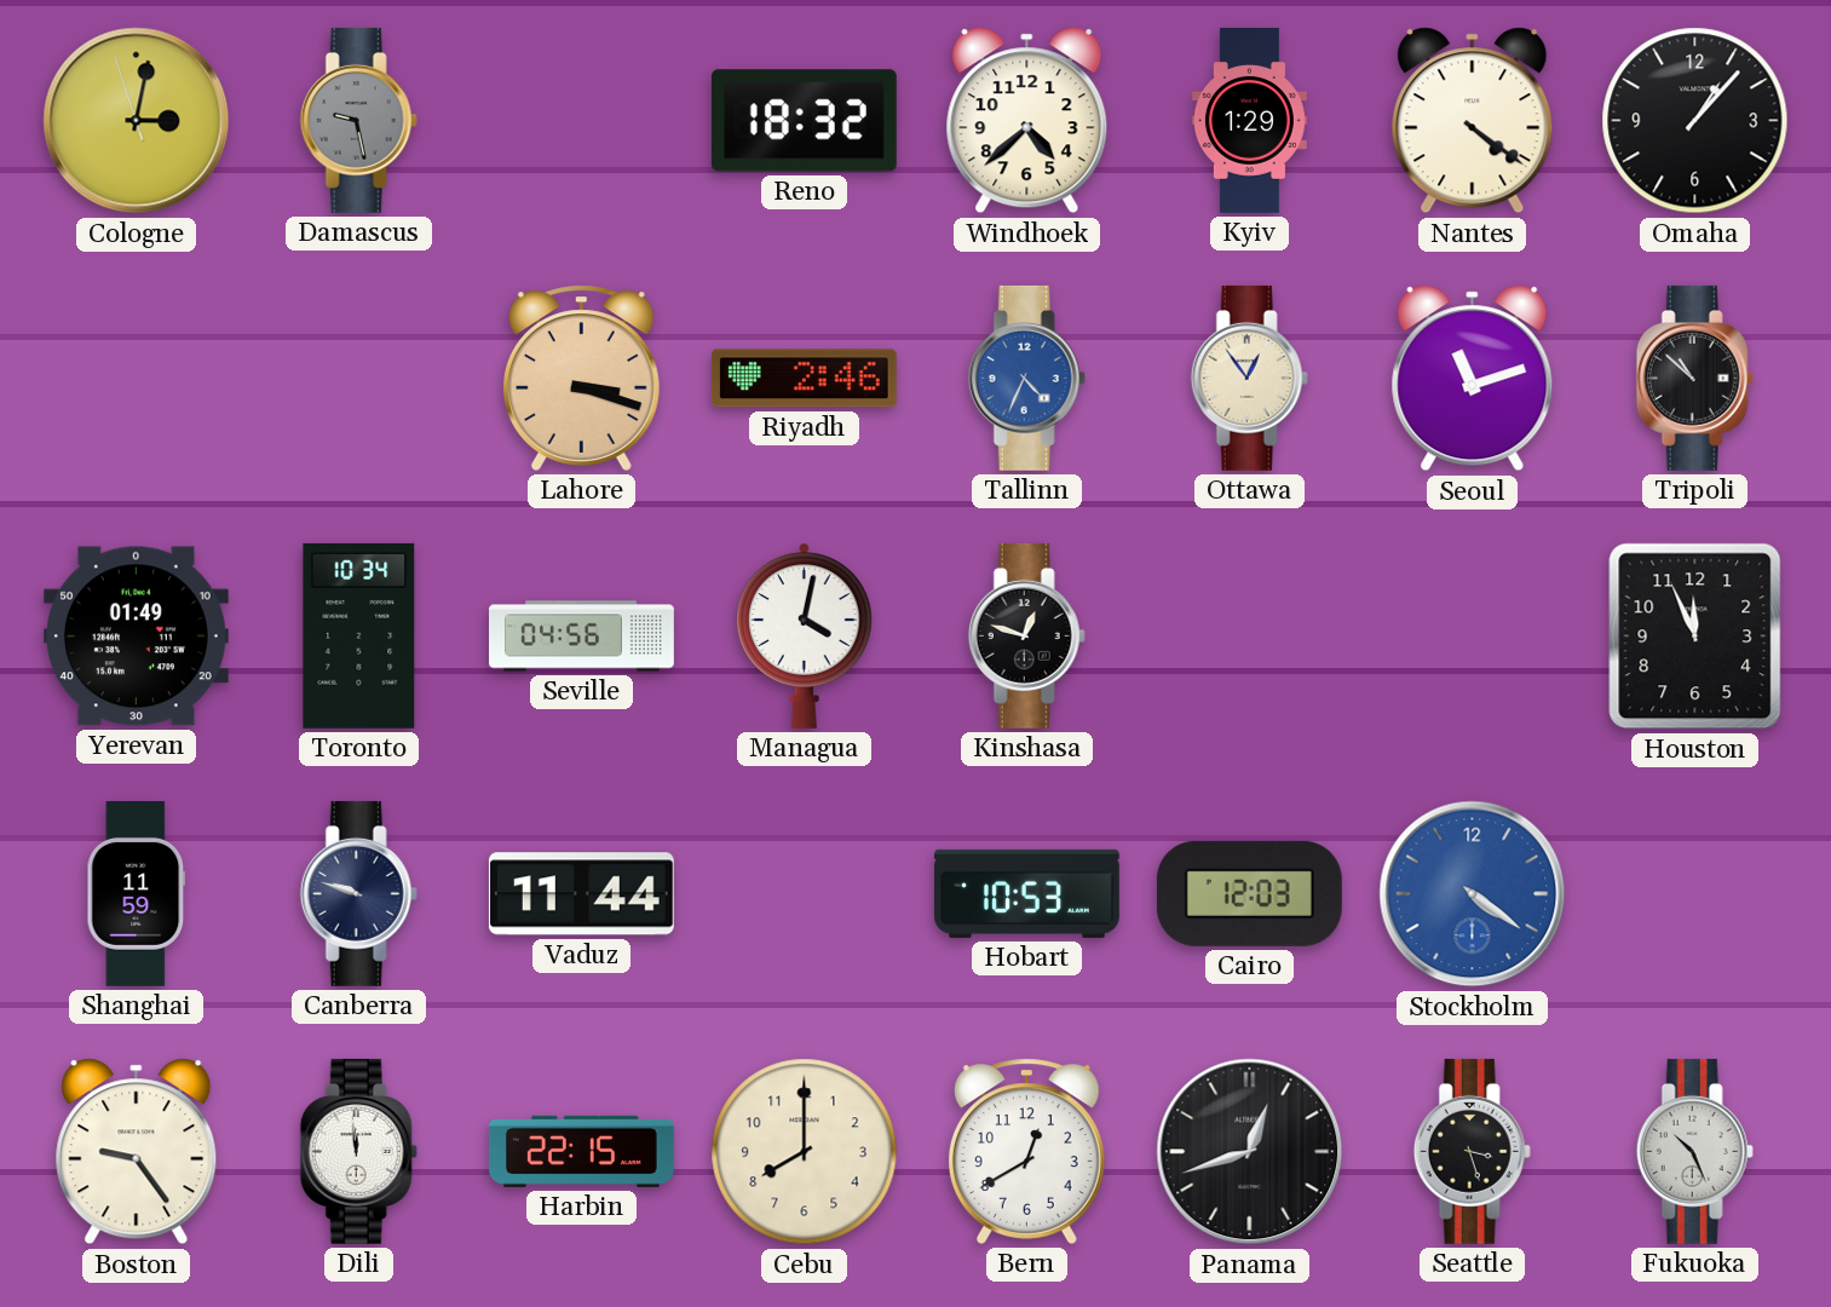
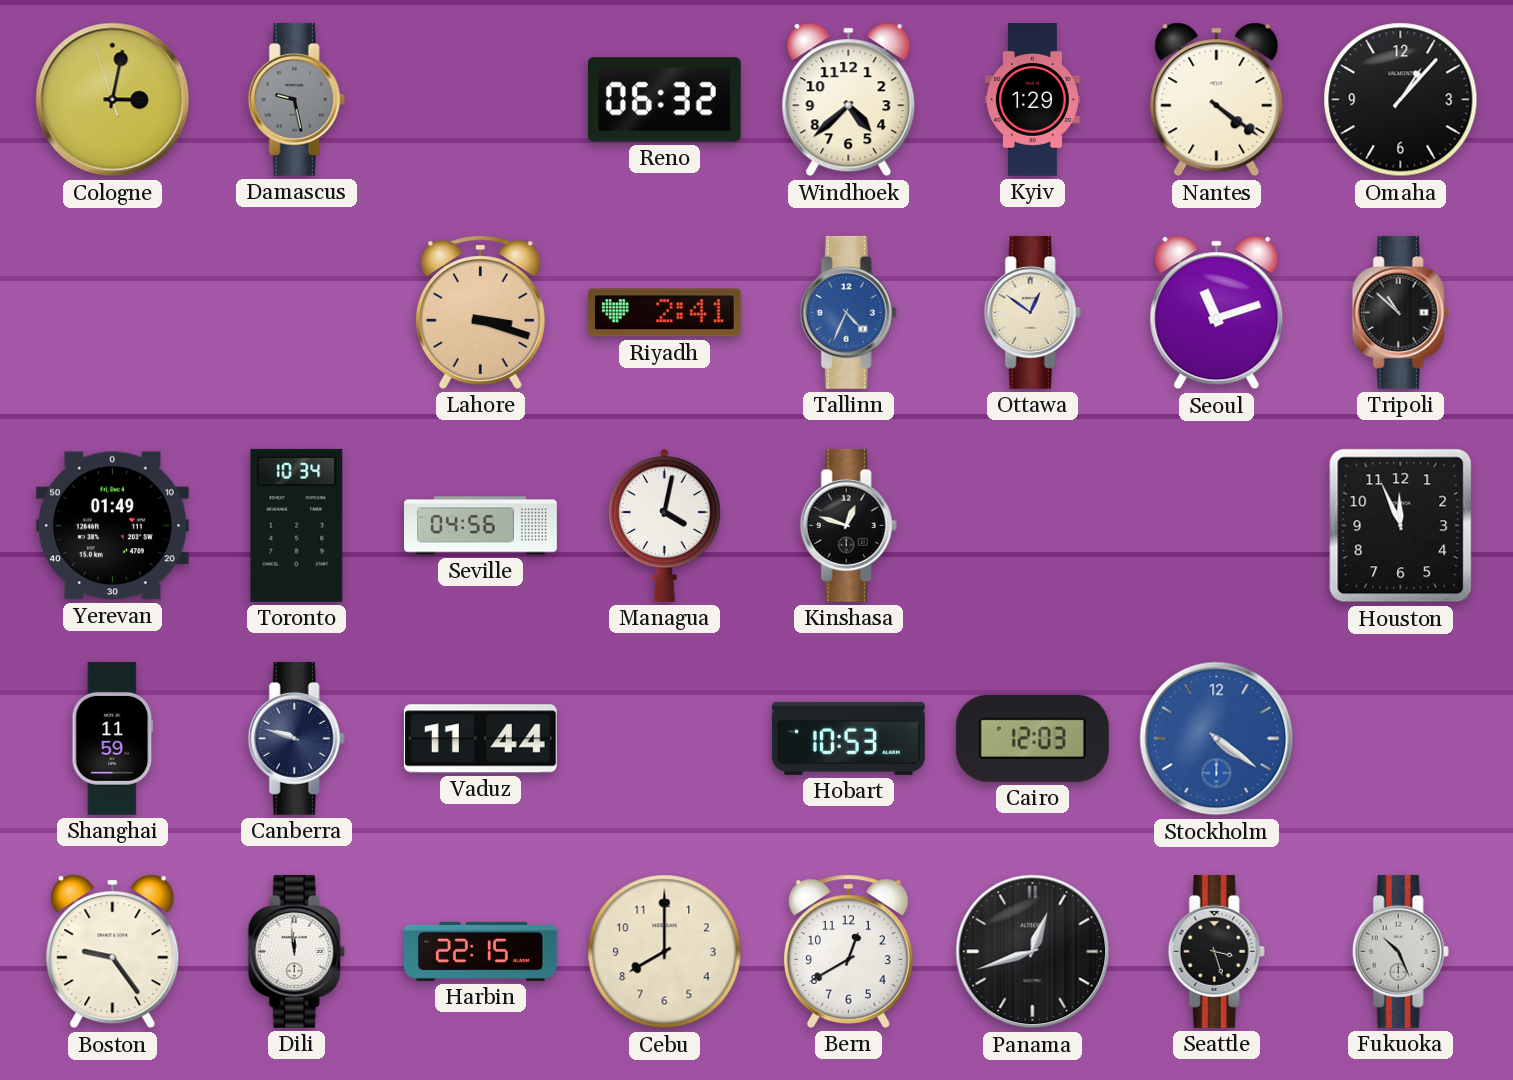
Reno: 18:32 -> 06:32
Riyadh: 2:46 -> 2:41
Ottawa: 12:54 -> 12:51
